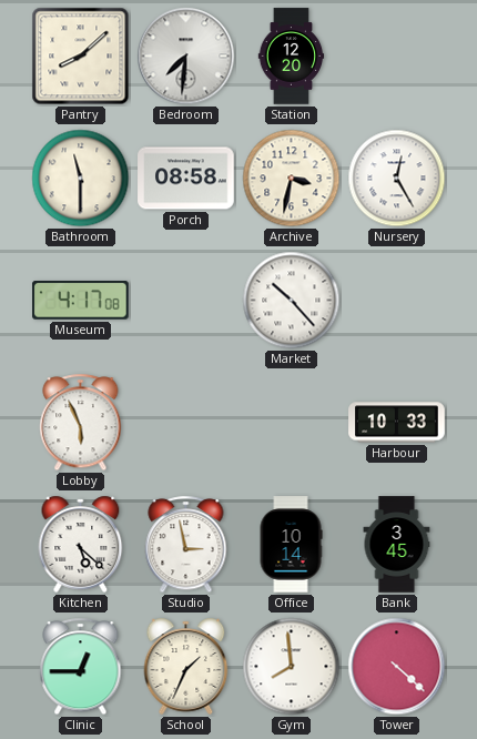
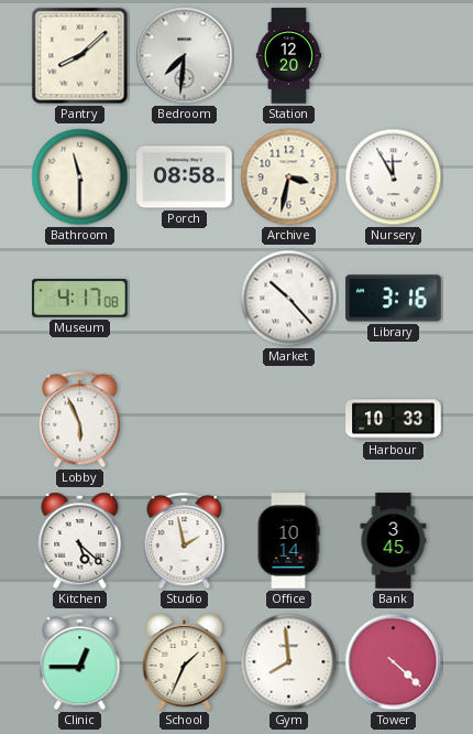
Nursery: 12:25 -> 11:55
Library: none -> 3:16
Studio: 2:58 -> 1:58
